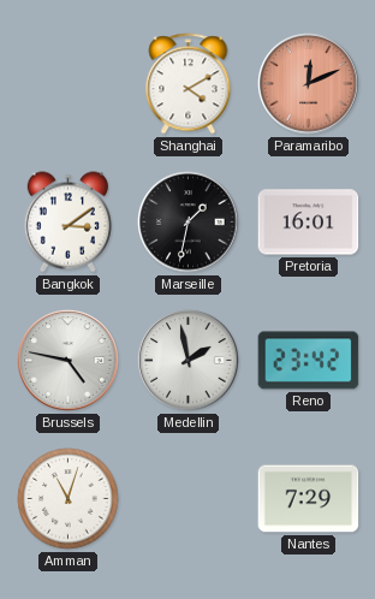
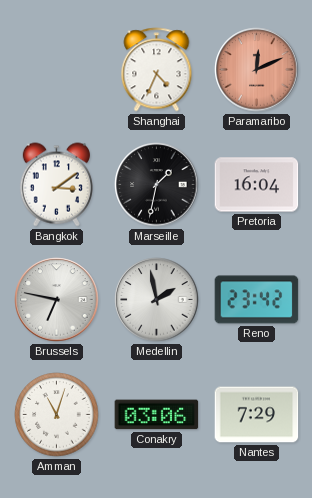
Shanghai: 4:10 -> 4:34
Pretoria: 16:01 -> 16:04
Brussels: 4:47 -> 6:47
Conakry: none -> 03:06
